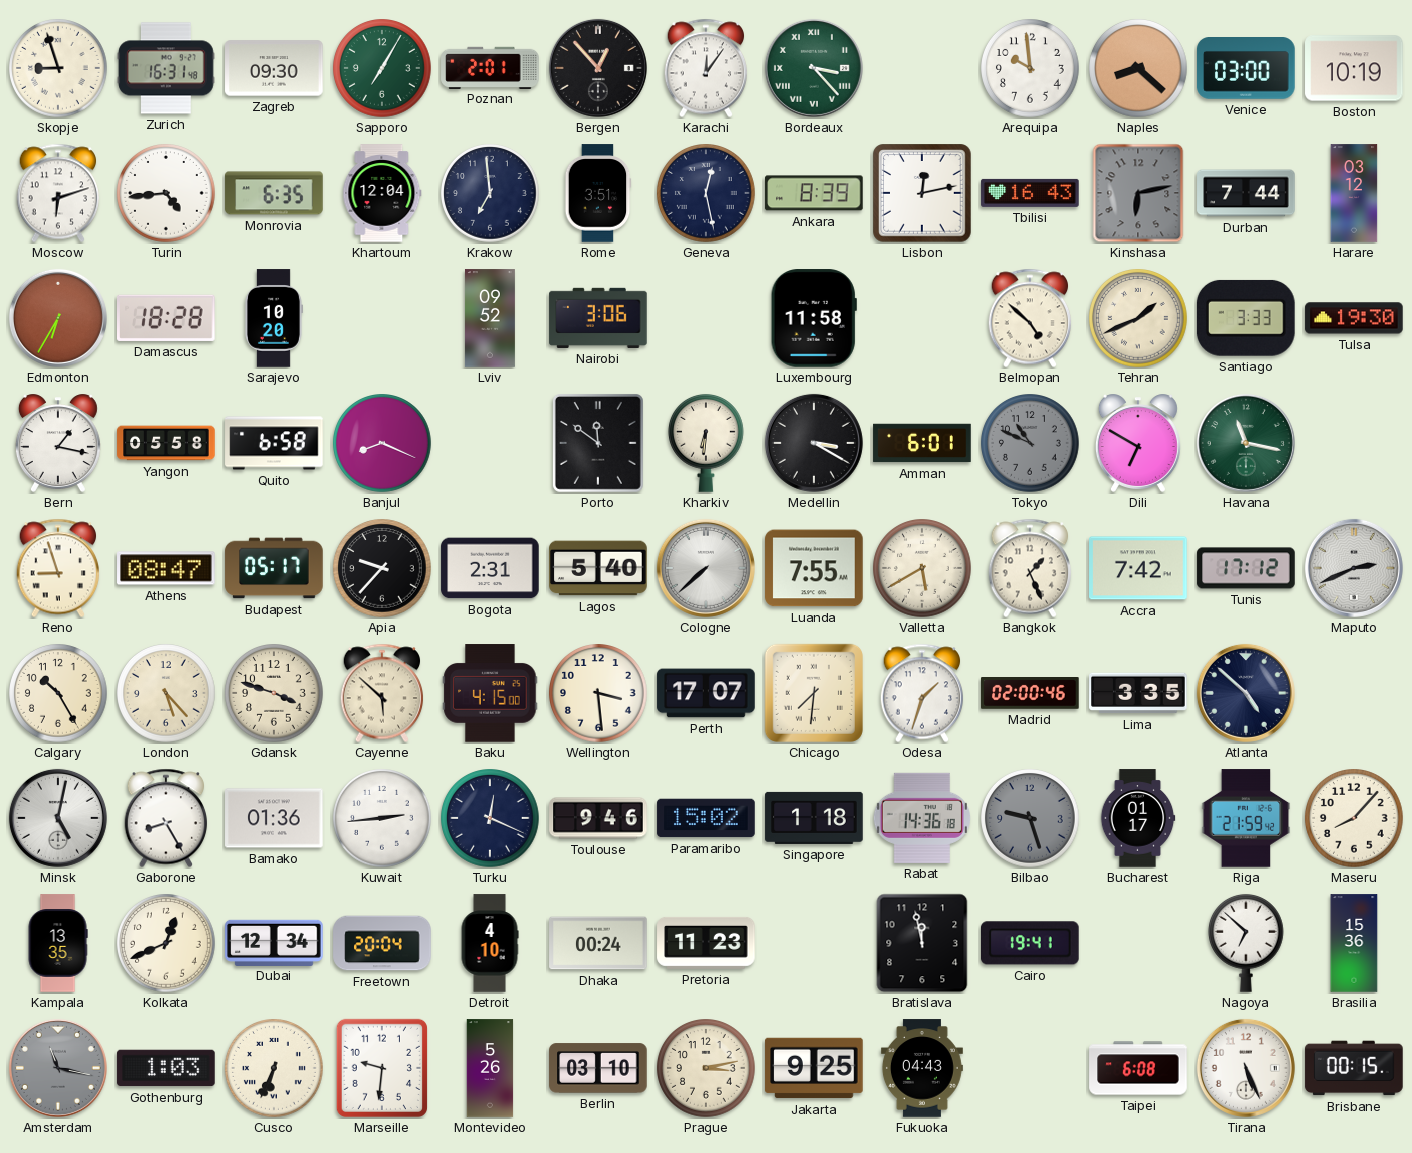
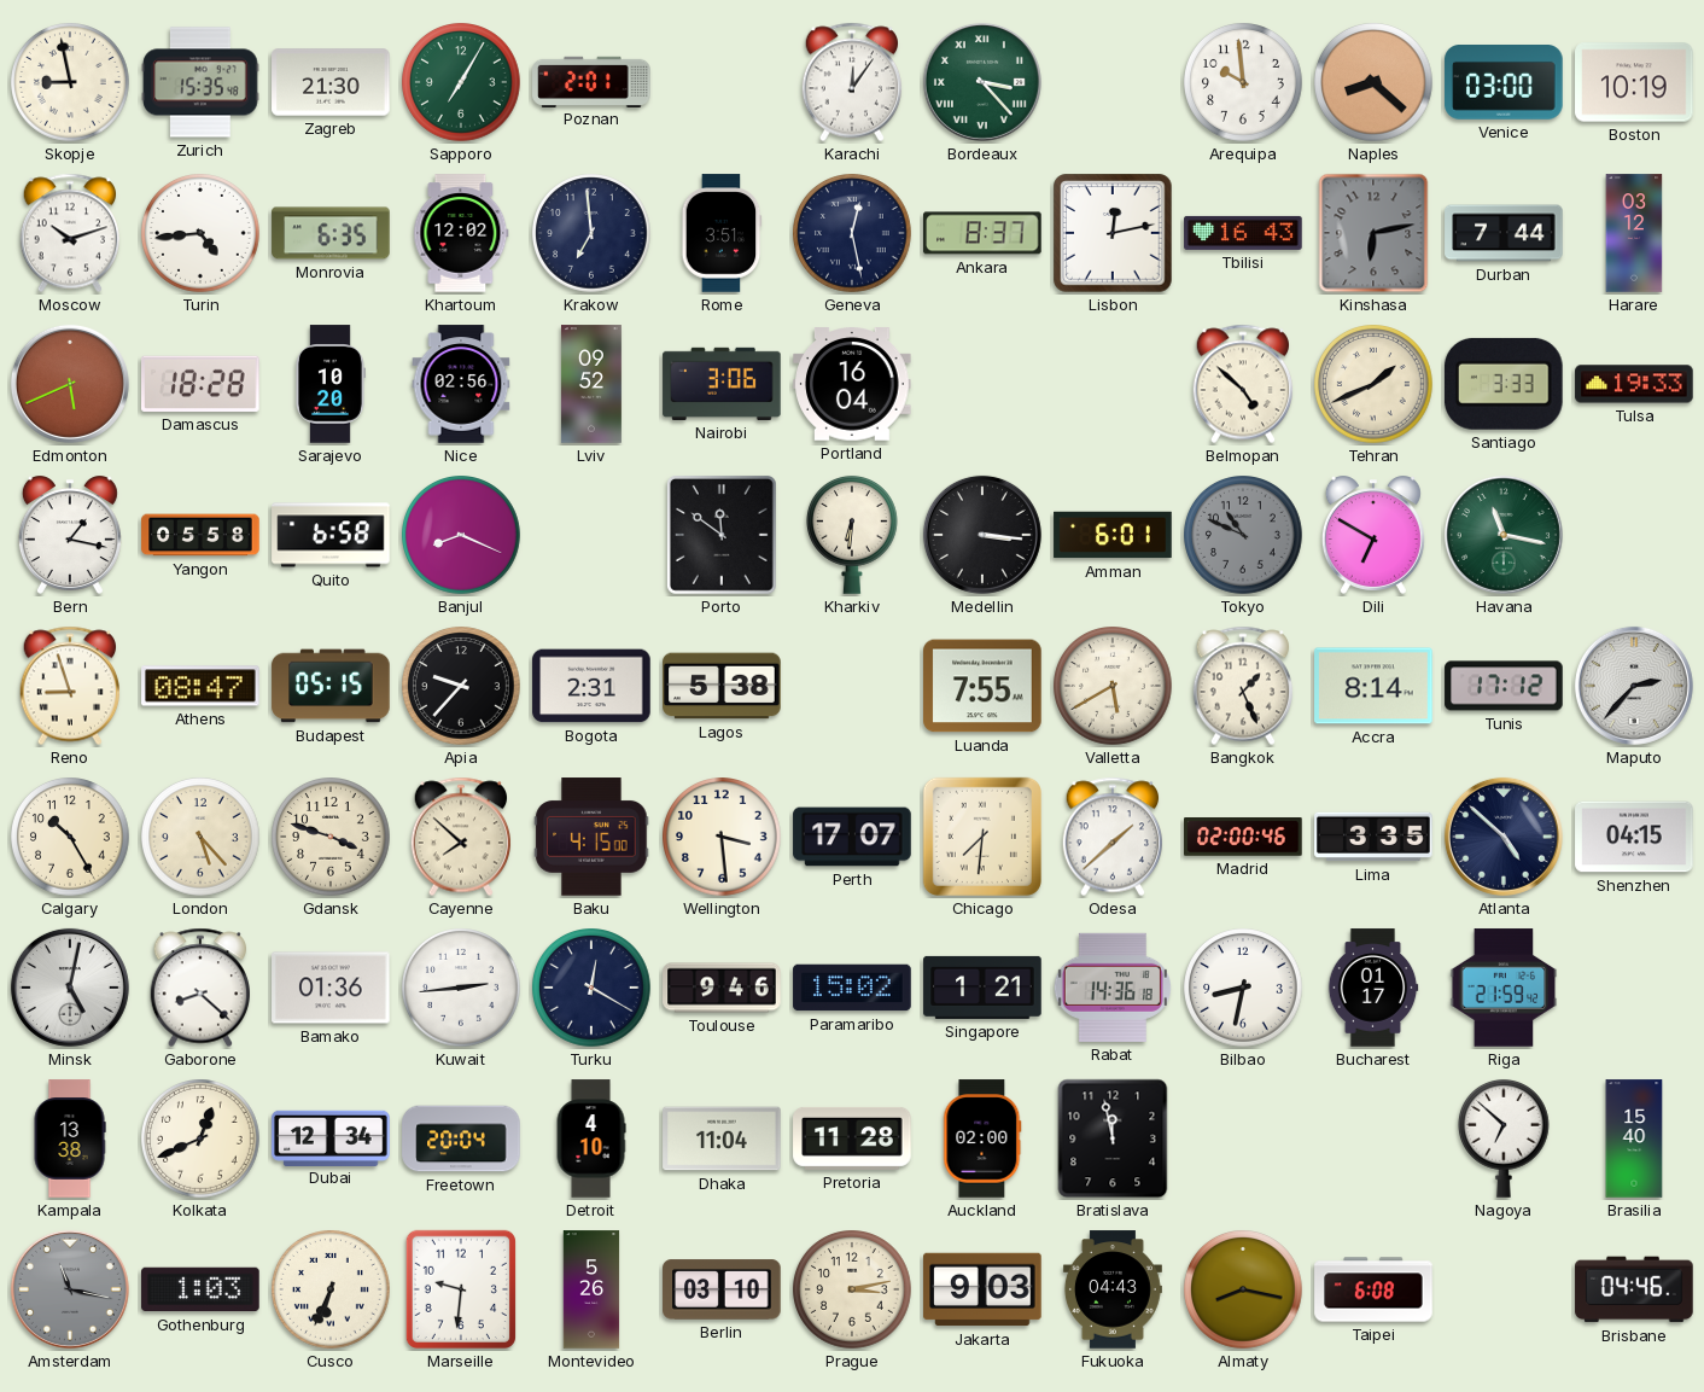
Skopje: 8:57 -> 8:58
Zurich: 16:31 -> 15:35
Zagreb: 09:30 -> 21:30
Bergen: 12:53 -> none
Moscow: 6:12 -> 10:12
Khartoum: 12:04 -> 12:02
Ankara: 8:39 -> 8:37
Edmonton: 6:35 -> 5:41
Nice: none -> 02:56
Portland: none -> 16:04
Luxembourg: 11:58 -> none
Tulsa: 19:30 -> 19:33
Medellin: 3:20 -> 3:16
Budapest: 05:17 -> 05:15
Lagos: 5:40 -> 5:38
Cologne: 7:38 -> none
Accra: 7:42 -> 8:14
Maputo: 2:41 -> 2:37
Cayenne: 5:52 -> 7:52
Odesa: 1:33 -> 1:38
Shenzhen: none -> 04:15
Gaborone: 8:25 -> 8:22
Turku: 12:19 -> 12:20
Singapore: 1:18 -> 1:21
Bilbao: 9:27 -> 8:32
Bilbao dial: grey -> white
Maseru: 8:07 -> none
Kampala: 13:35 -> 13:38
Dhaka: 00:24 -> 11:04
Pretoria: 11:23 -> 11:28
Auckland: none -> 02:00
Cairo: 19:41 -> none
Brasilia: 15:36 -> 15:40
Jakarta: 9:25 -> 9:03
Almaty: none -> 8:17
Tirana: 5:26 -> none
Brisbane: 00:15 -> 04:46
